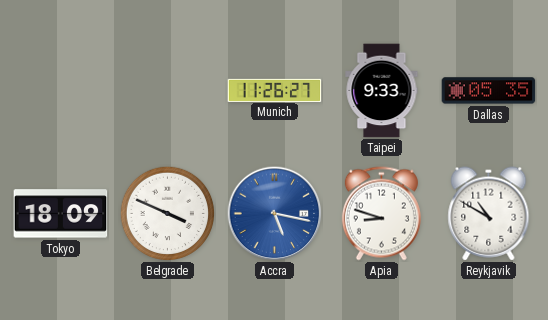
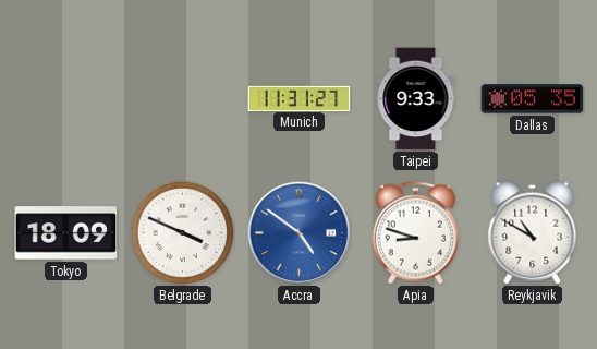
Munich: 11:26 -> 11:31
Accra: 5:17 -> 4:51
